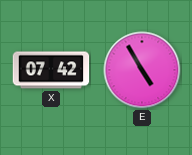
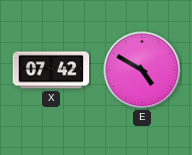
E: 4:55 -> 4:50
